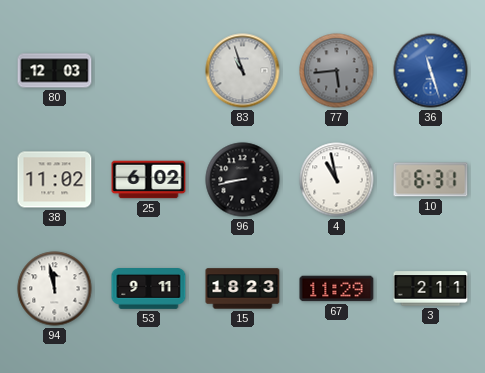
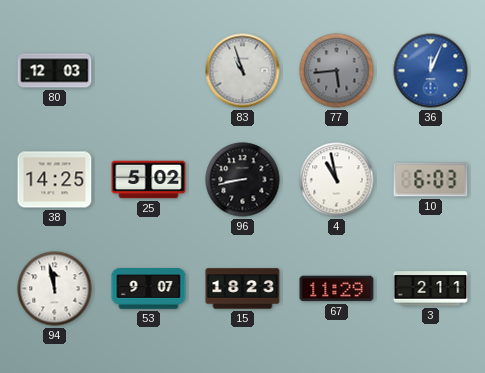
36: 11:27 -> 12:04
38: 11:02 -> 14:25
25: 6:02 -> 5:02
10: 6:31 -> 6:03
53: 9:11 -> 9:07
